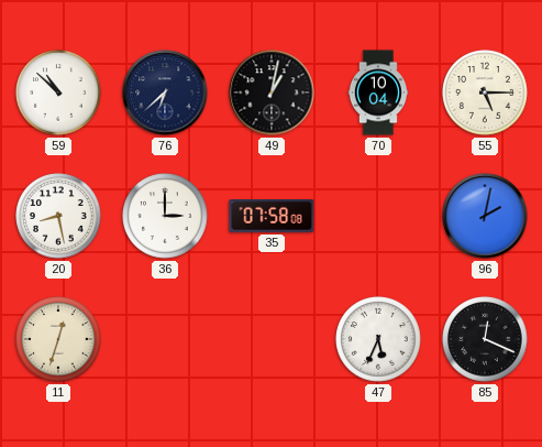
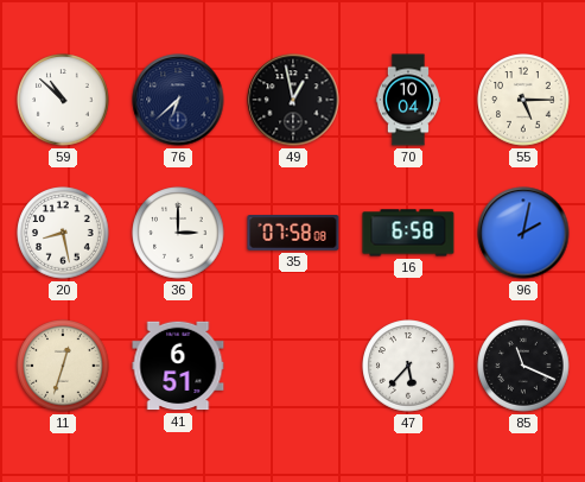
49: 1:02 -> 12:58
16: none -> 6:58
41: none -> 6:51
47: 5:34 -> 5:37
85: 12:19 -> 11:19
